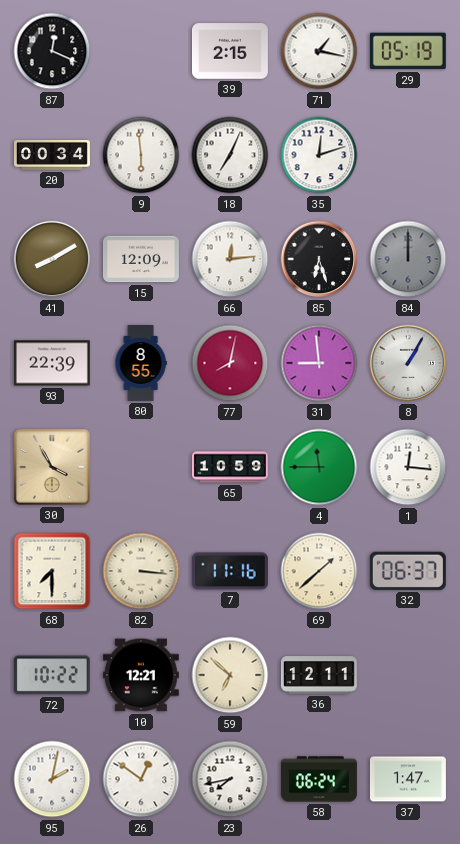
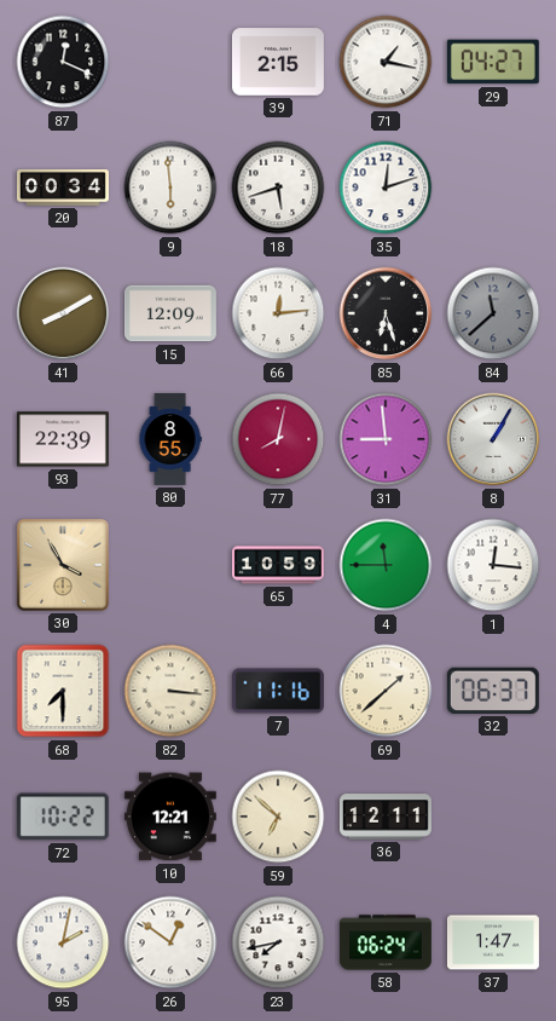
29: 05:19 -> 04:27
18: 7:04 -> 5:42
84: 12:00 -> 11:38
